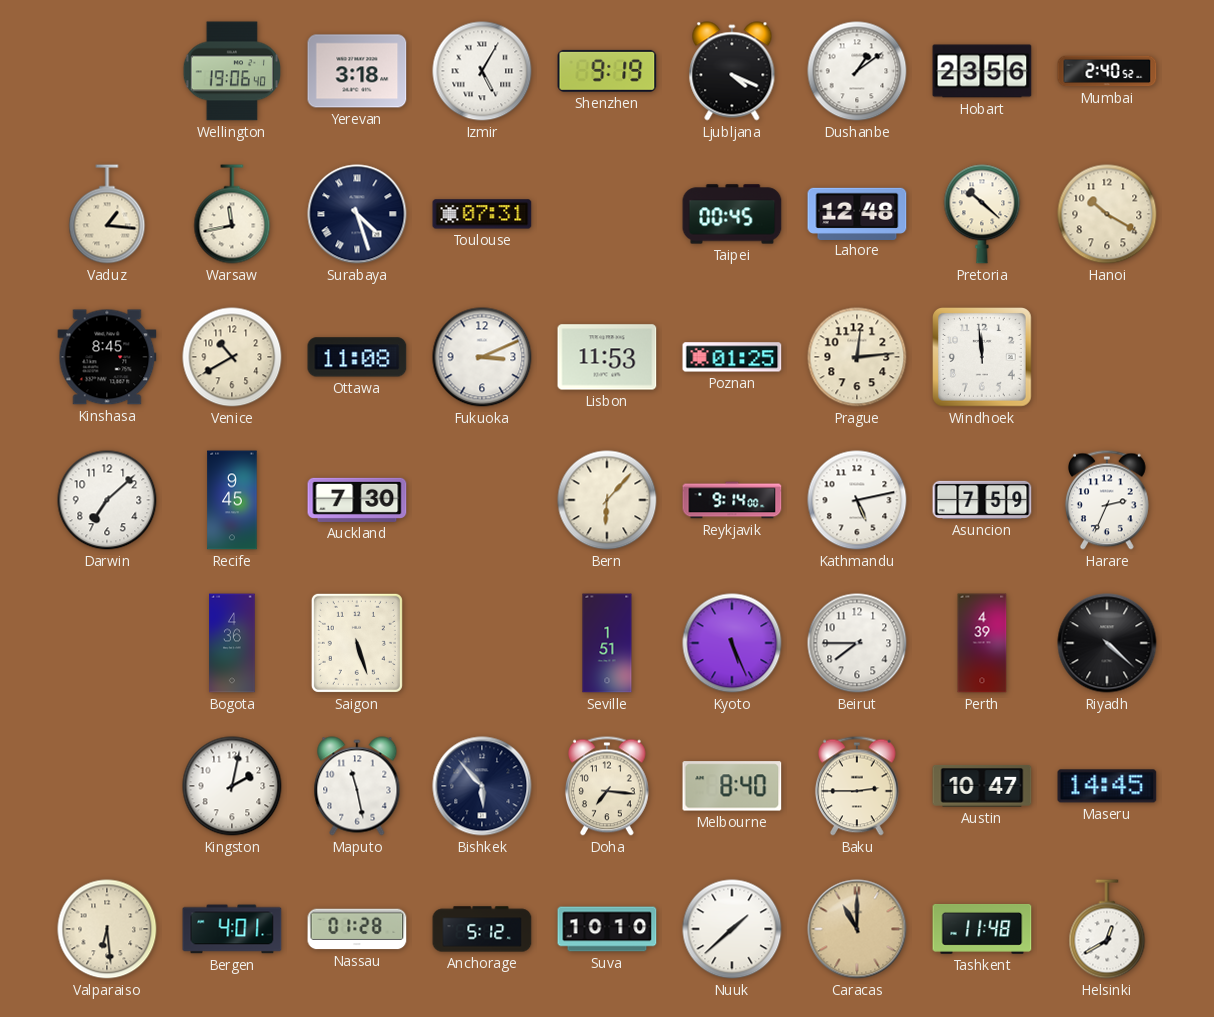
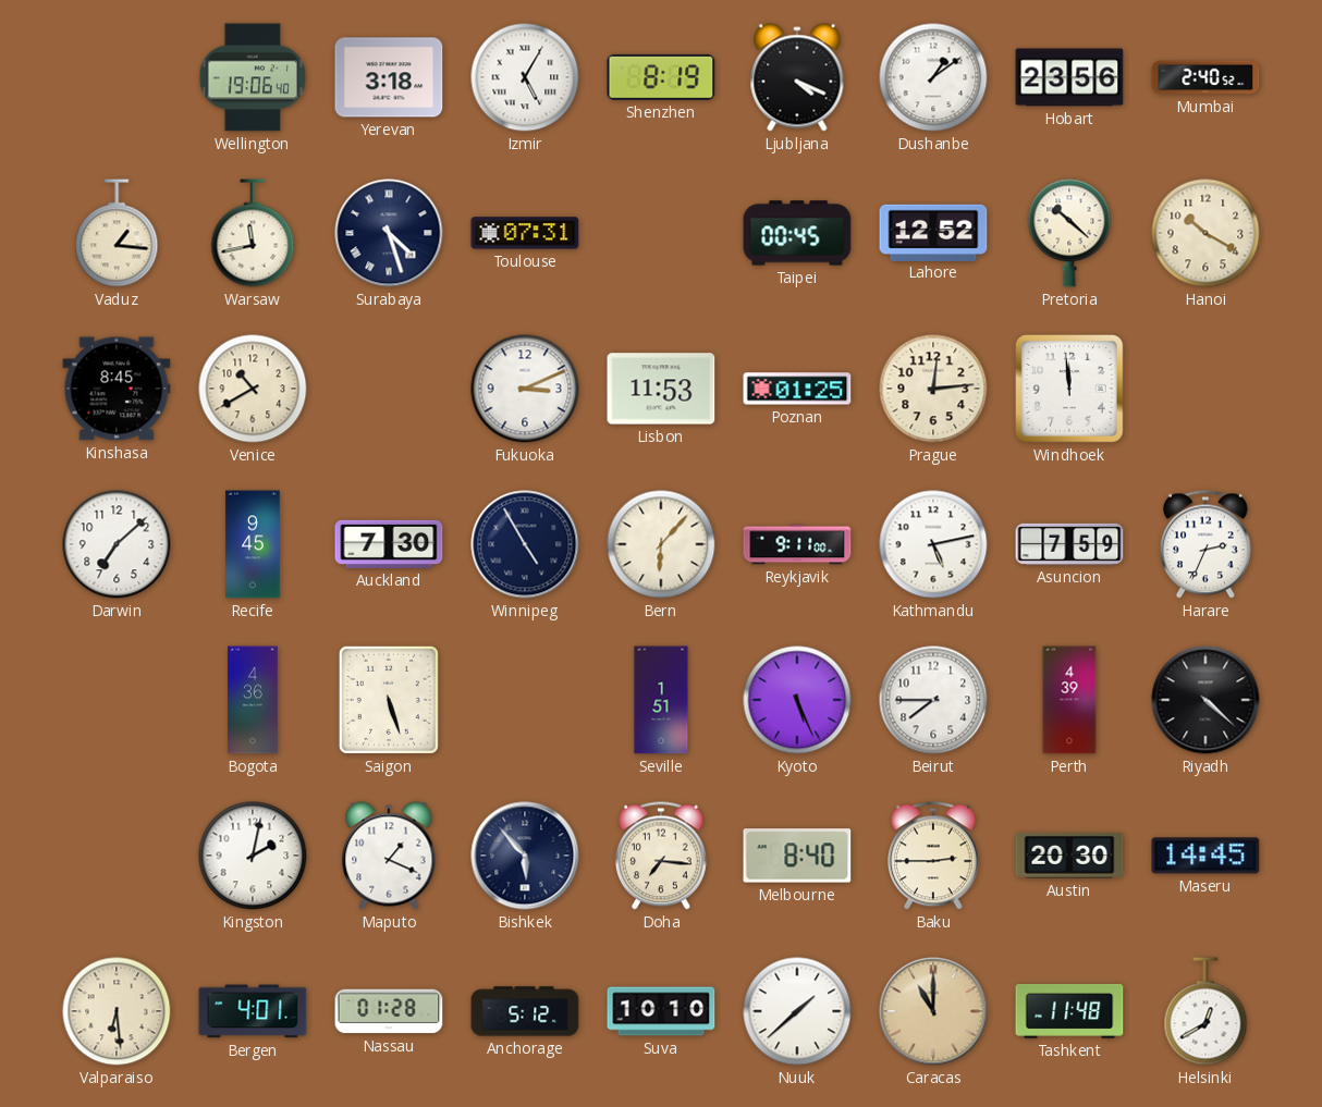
Shenzhen: 9:19 -> 8:19
Lahore: 12:48 -> 12:52
Ottawa: 11:08 -> none
Winnipeg: none -> 4:55
Reykjavik: 9:14 -> 9:11
Maputo: 11:28 -> 1:19
Austin: 10:47 -> 20:30
